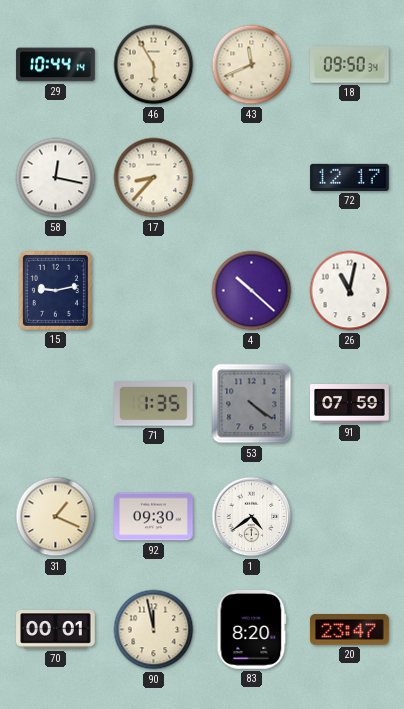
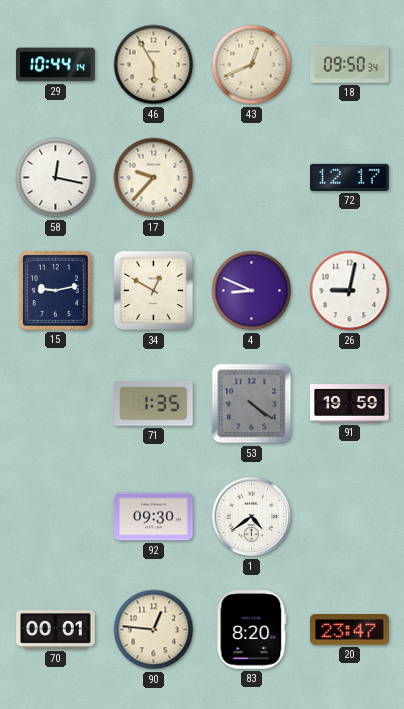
43: 11:41 -> 12:41
17: 8:37 -> 9:37
34: none -> 12:50
4: 10:22 -> 8:49
26: 11:02 -> 9:02
91: 07:59 -> 19:59
31: 1:19 -> none
90: 11:58 -> 12:46
